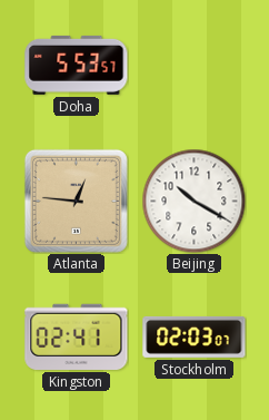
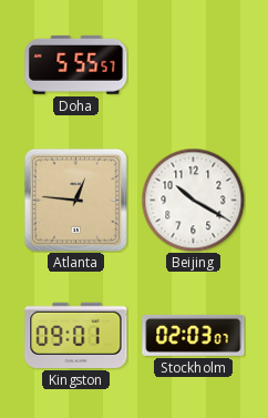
Doha: 5:53 -> 5:55
Kingston: 02:41 -> 09:01
